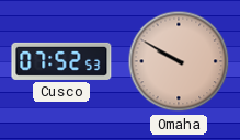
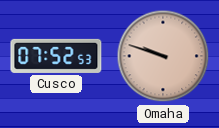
Omaha: 9:50 -> 9:48
